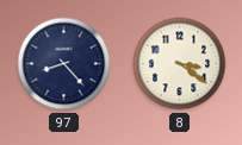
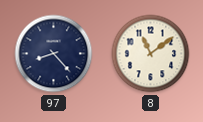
8: 3:21 -> 11:09
